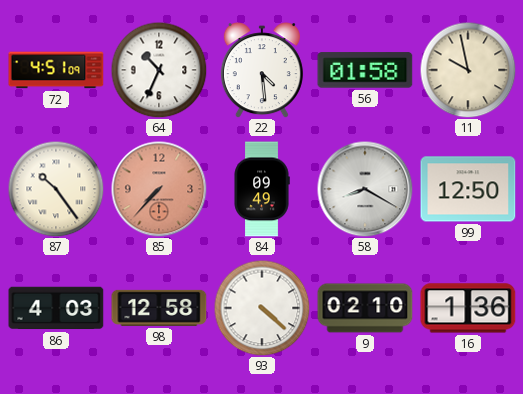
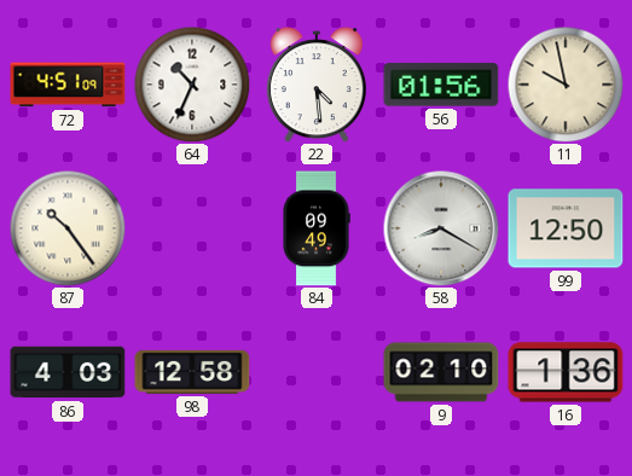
56: 01:58 -> 01:56
85: 7:37 -> none
93: 4:22 -> none
